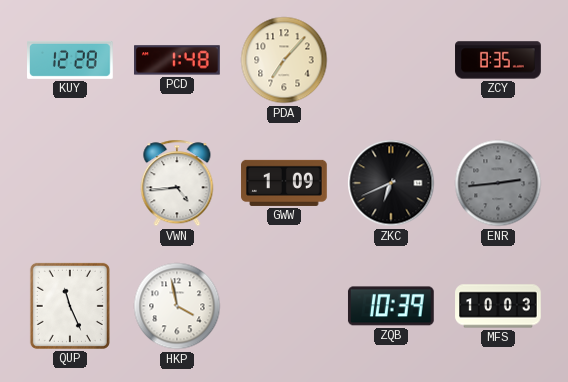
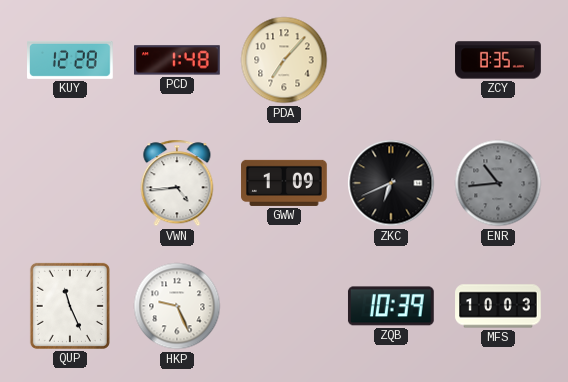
ENR: 2:44 -> 10:44
HKP: 3:58 -> 9:26
